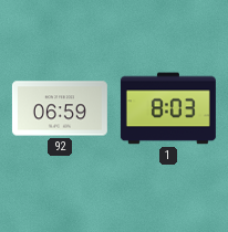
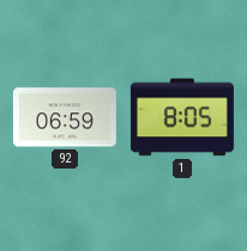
1: 8:03 -> 8:05
